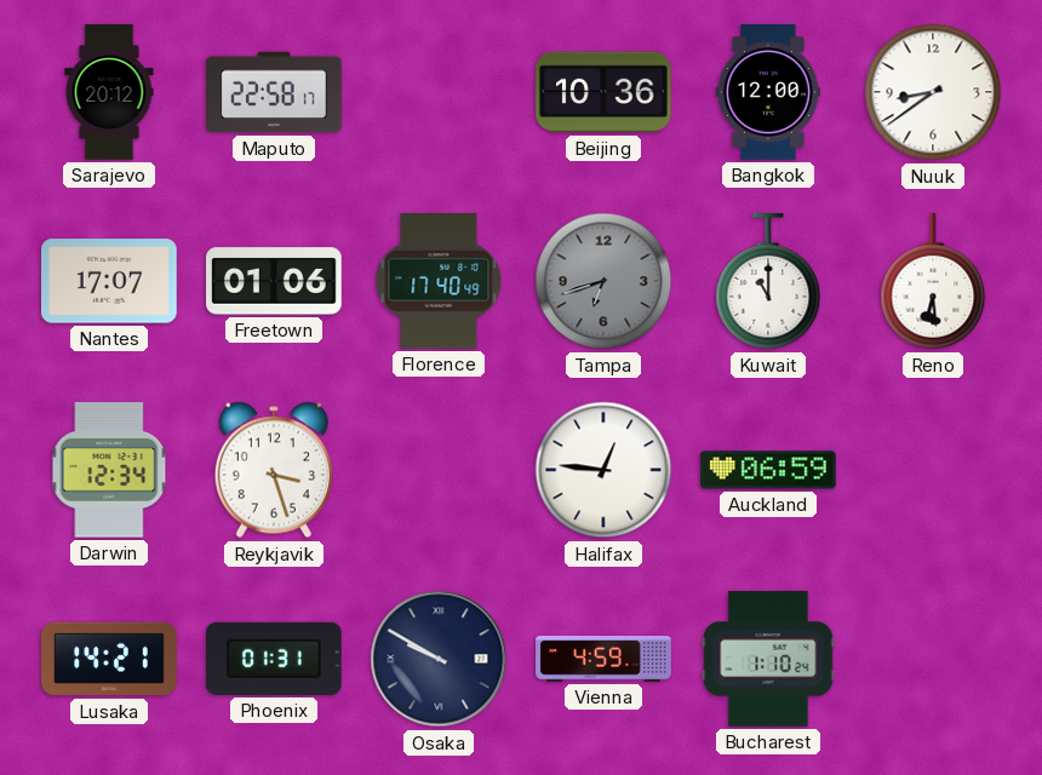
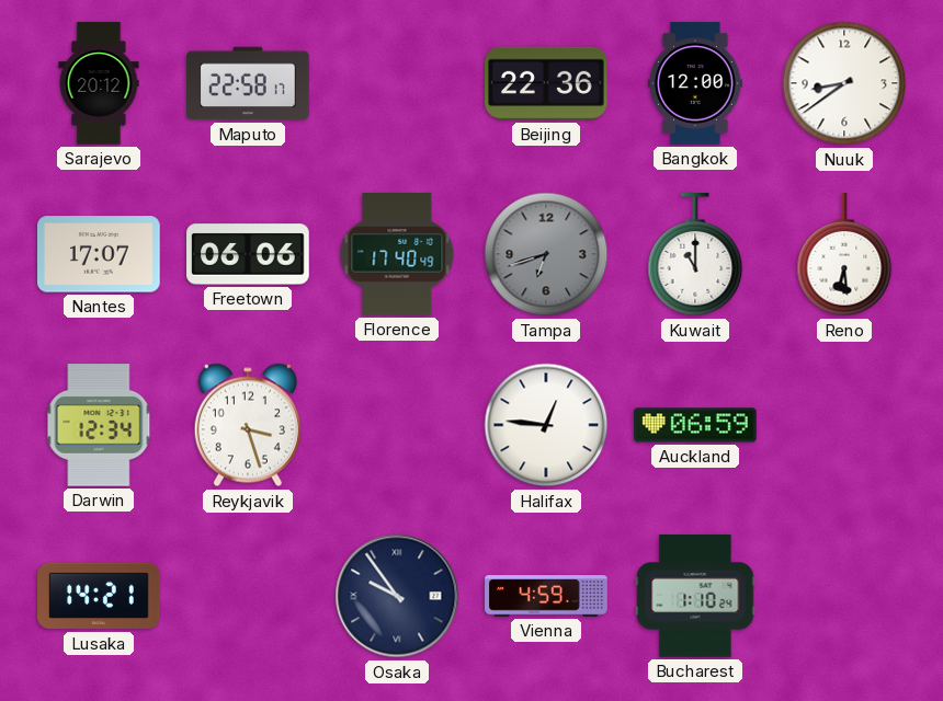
Beijing: 10:36 -> 22:36
Freetown: 01:06 -> 06:06
Phoenix: 01:31 -> none
Osaka: 9:50 -> 9:54
